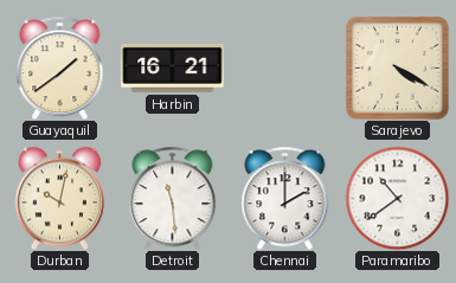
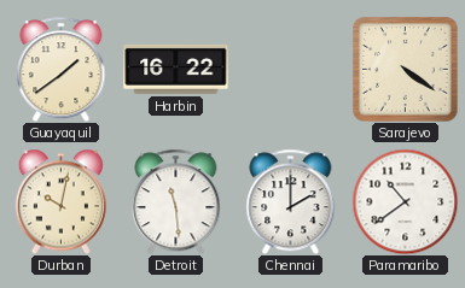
Harbin: 16:21 -> 16:22
Sarajevo: 4:20 -> 4:21
